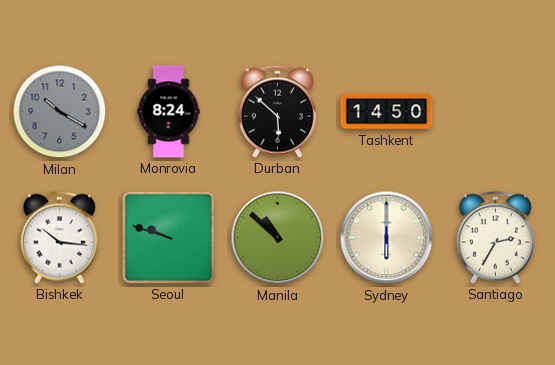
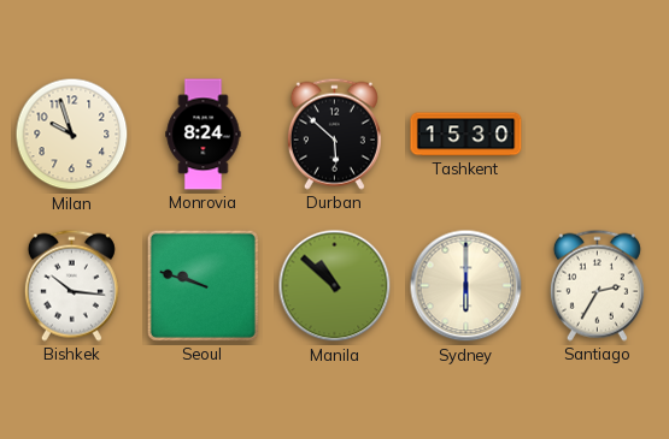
Milan: 10:20 -> 9:57
Milan dial: grey -> cream
Tashkent: 14:50 -> 15:30
